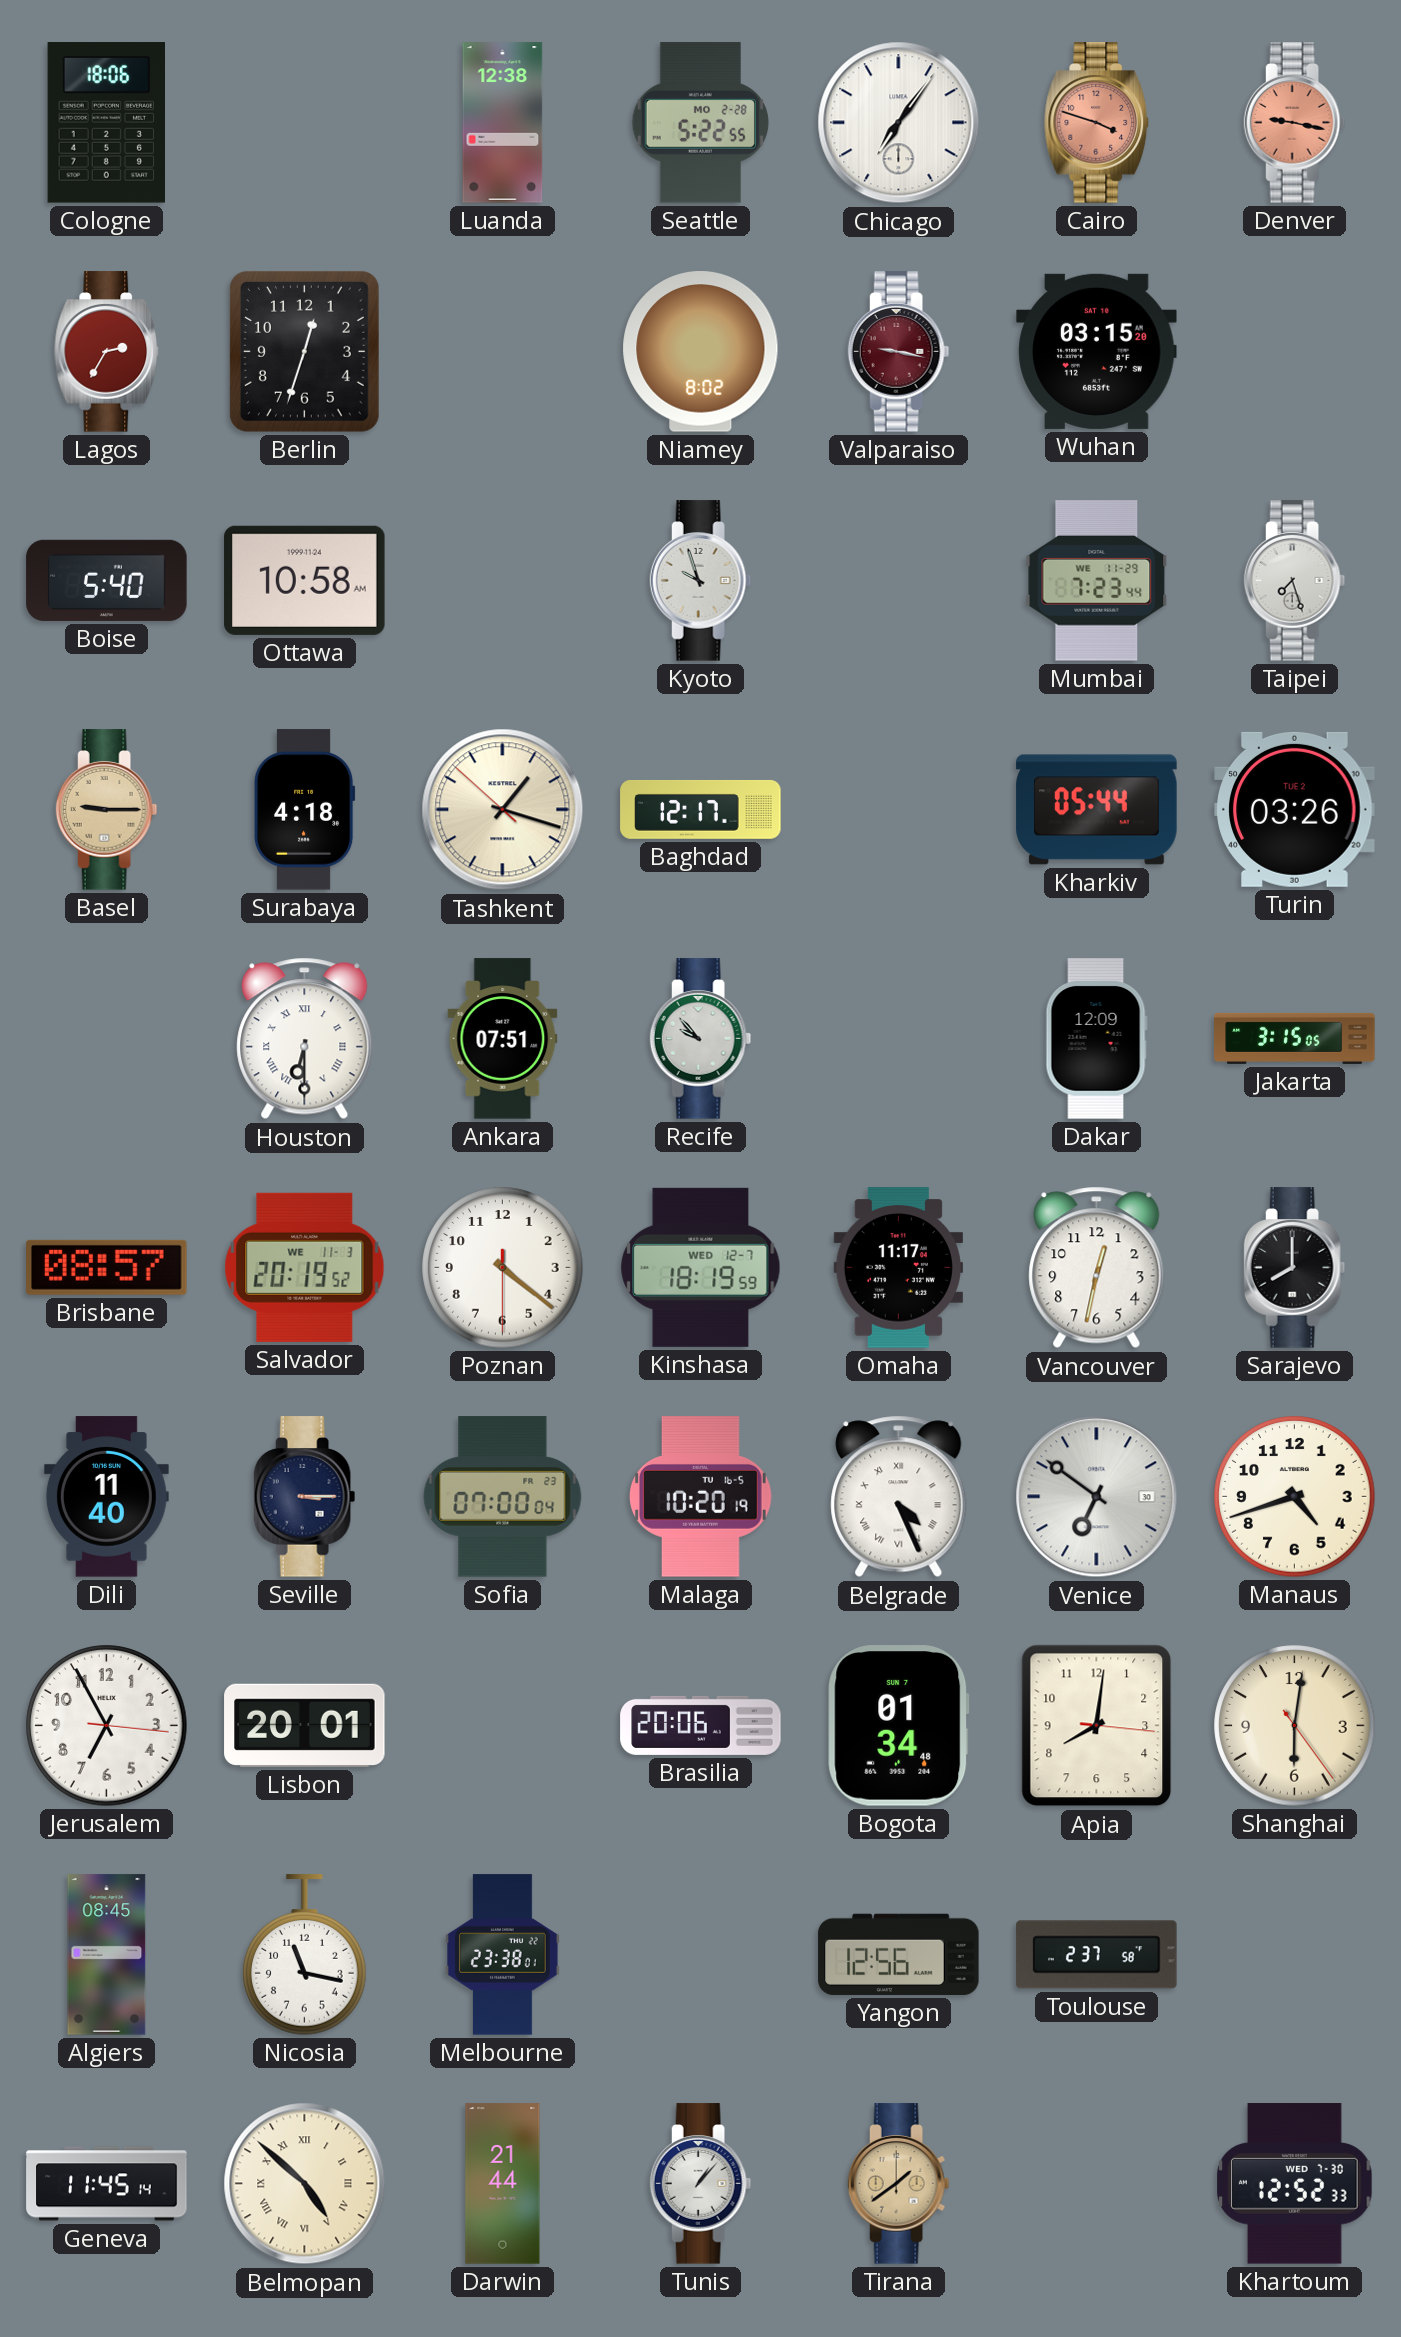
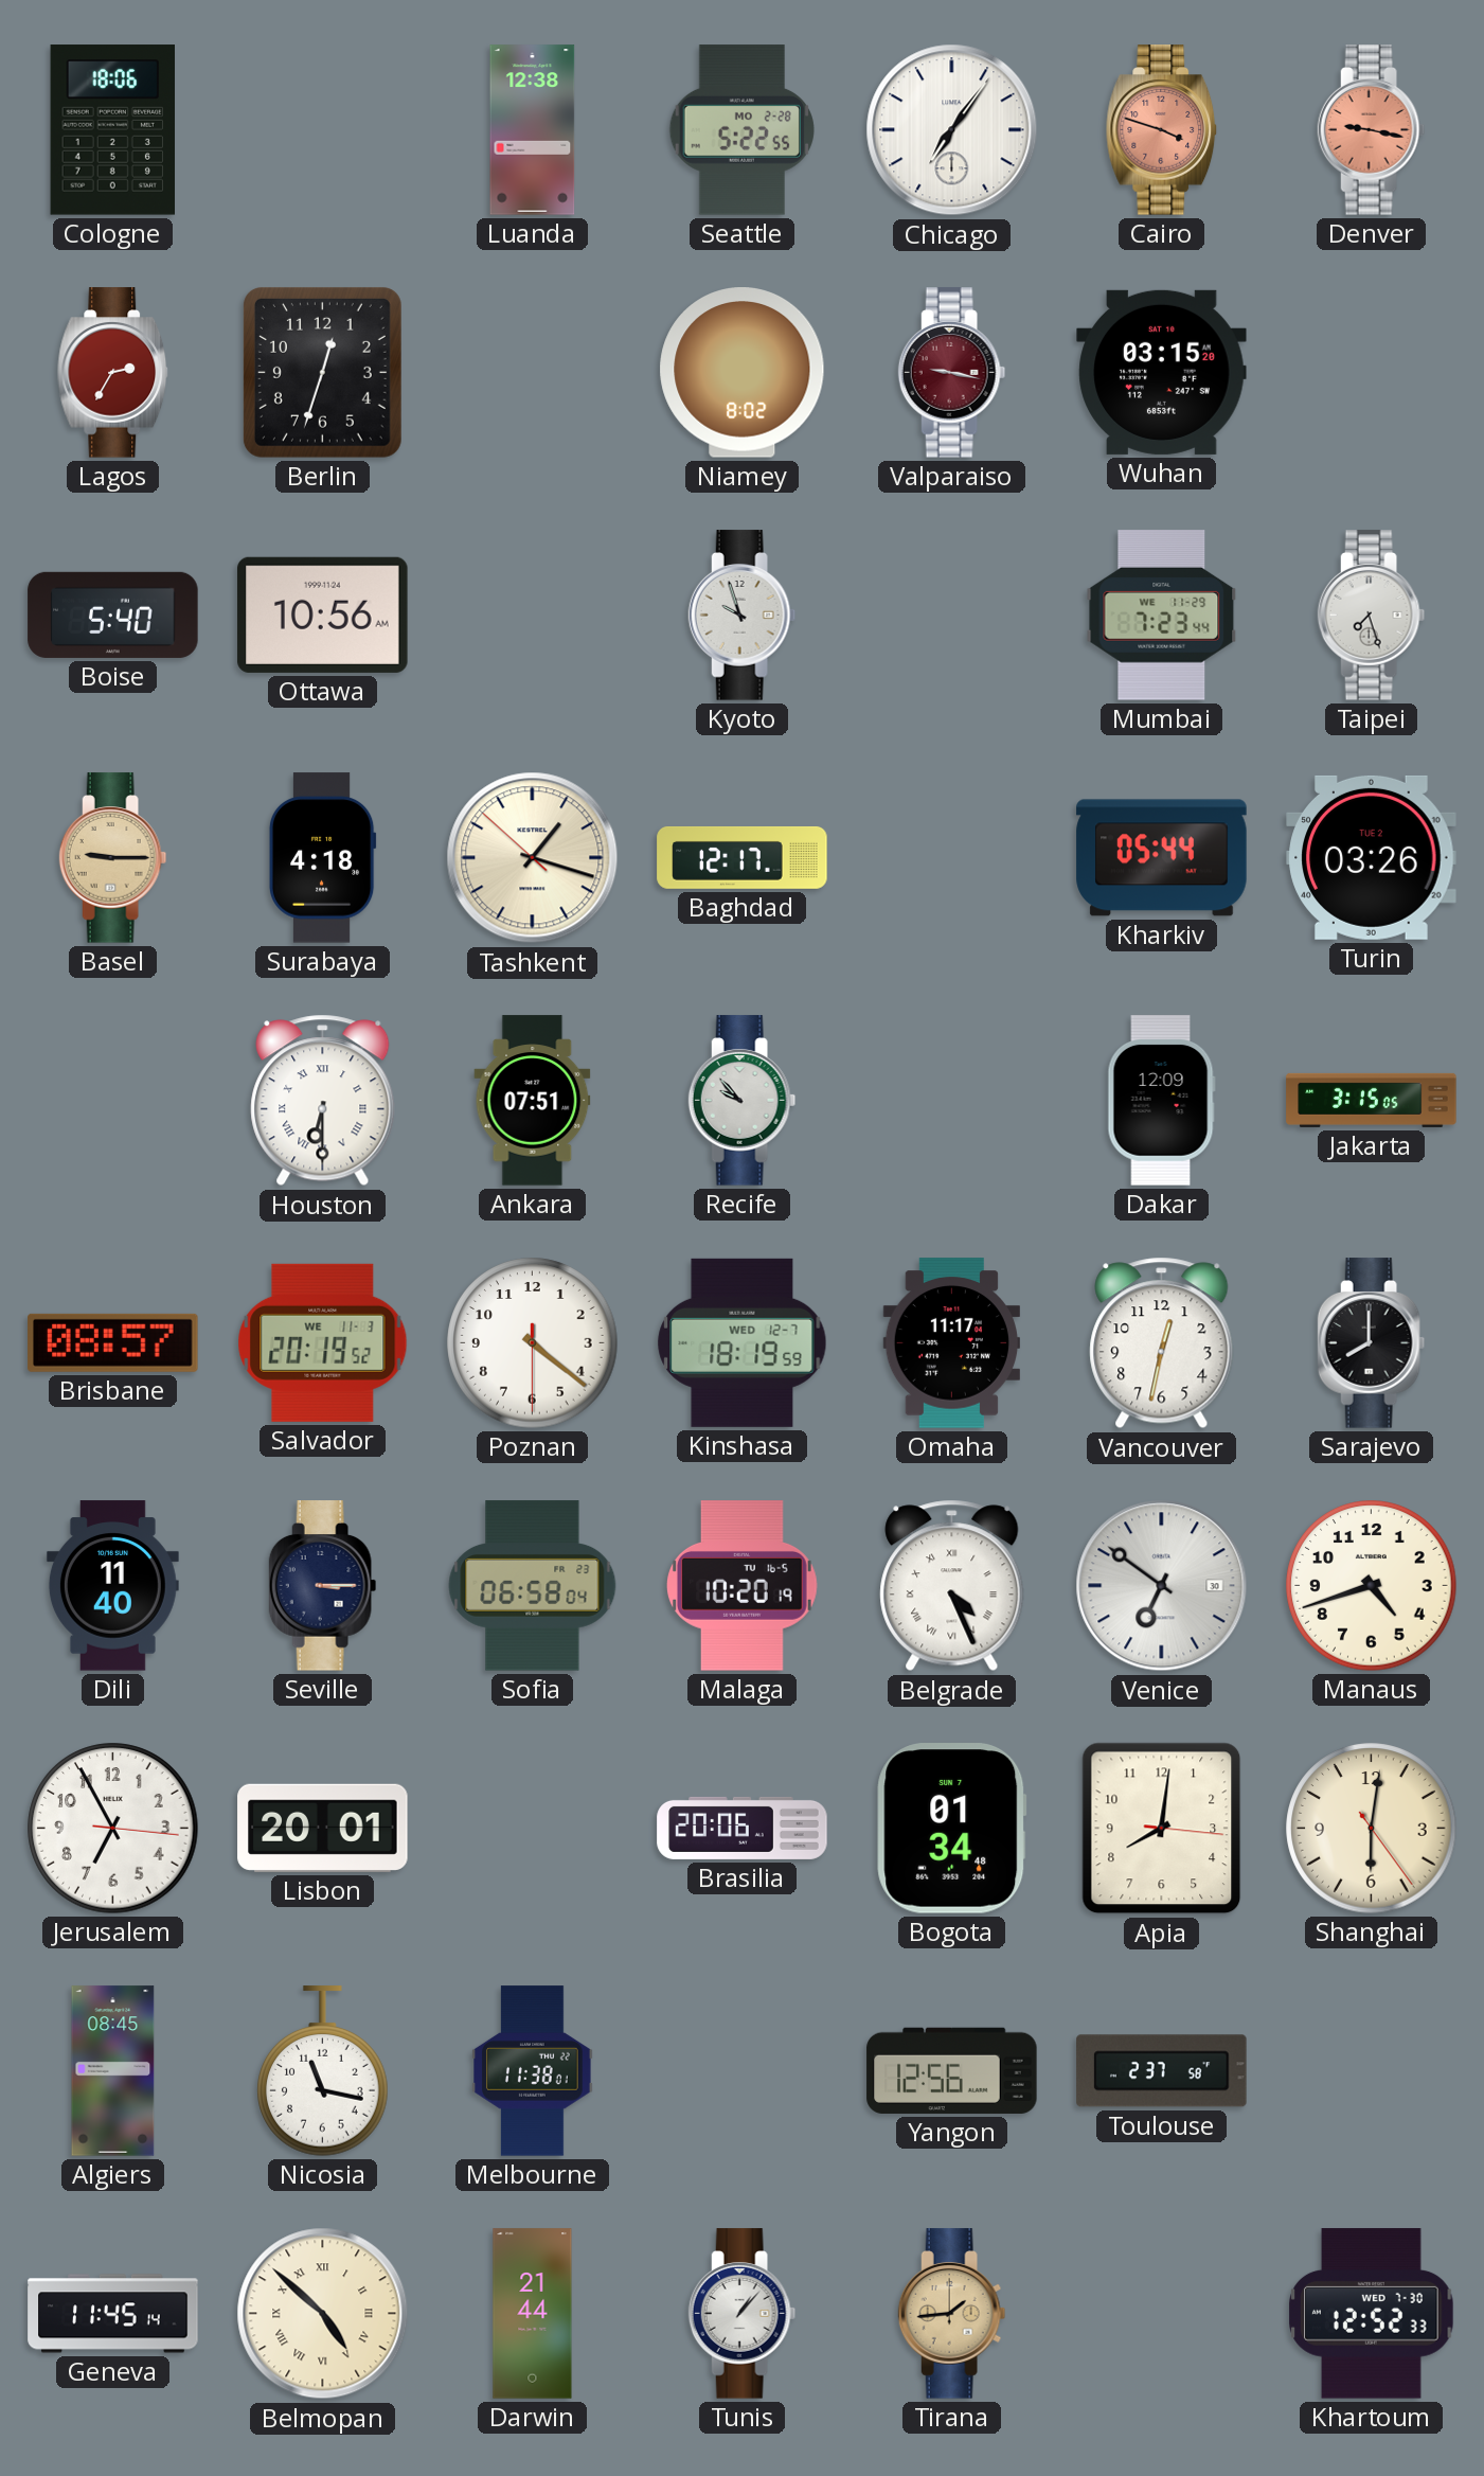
Ottawa: 10:58 -> 10:56
Sofia: 07:00 -> 06:58
Melbourne: 23:38 -> 11:38
Tirana: 1:39 -> 1:44
